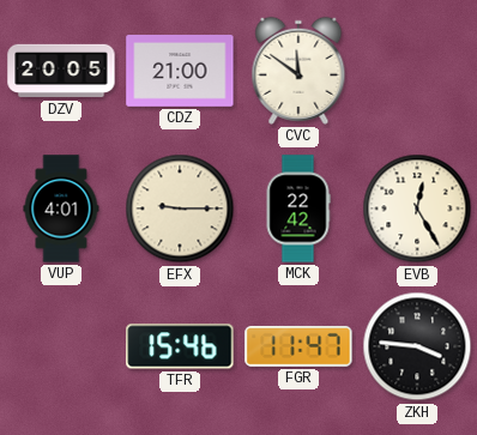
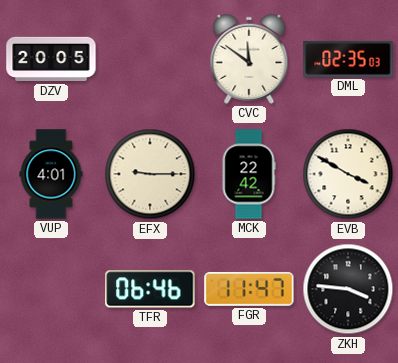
CDZ: 21:00 -> none
DML: none -> 02:35
EVB: 12:25 -> 3:50
TFR: 15:46 -> 06:46
